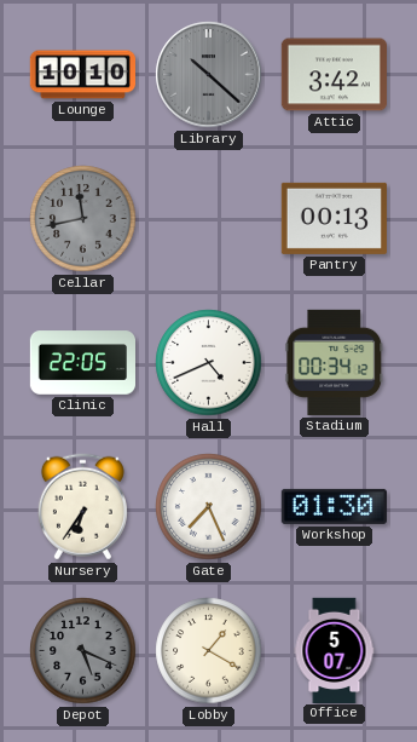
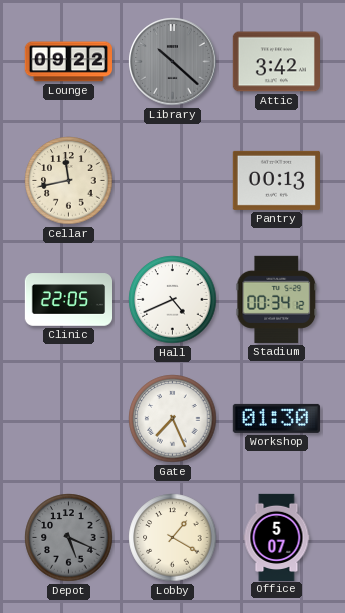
Lounge: 10:10 -> 09:22
Cellar dial: grey -> cream
Nursery: 6:36 -> none
